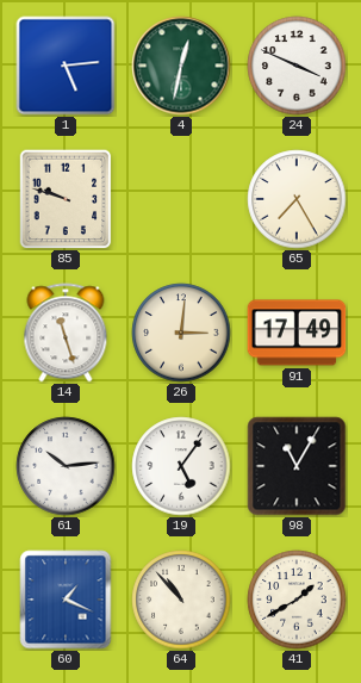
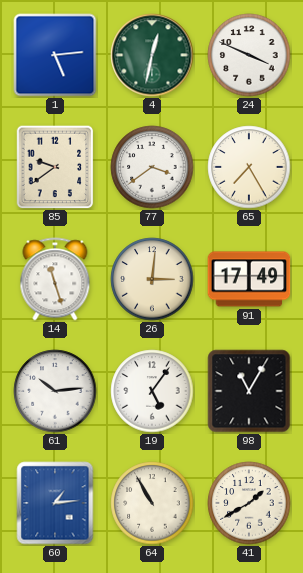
85: 9:48 -> 9:39
77: none -> 3:39
60: 1:19 -> 1:14
64: 10:53 -> 10:55
